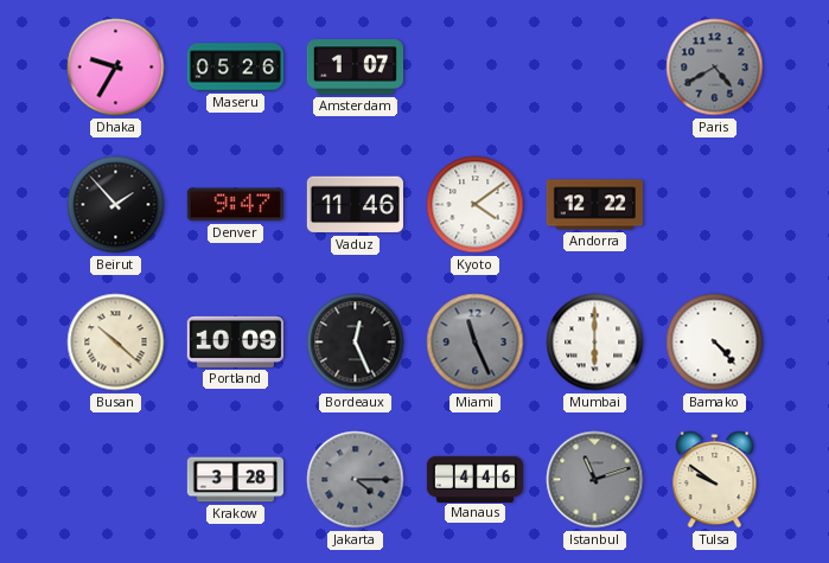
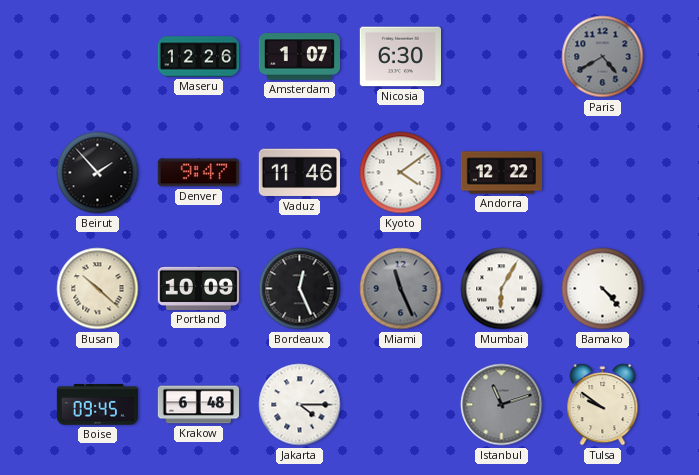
Dhaka: 9:35 -> none
Maseru: 05:26 -> 12:26
Nicosia: none -> 6:30
Mumbai: 6:00 -> 6:05
Boise: none -> 09:45
Krakow: 3:28 -> 6:48
Jakarta dial: grey -> white
Manaus: 4:46 -> none
